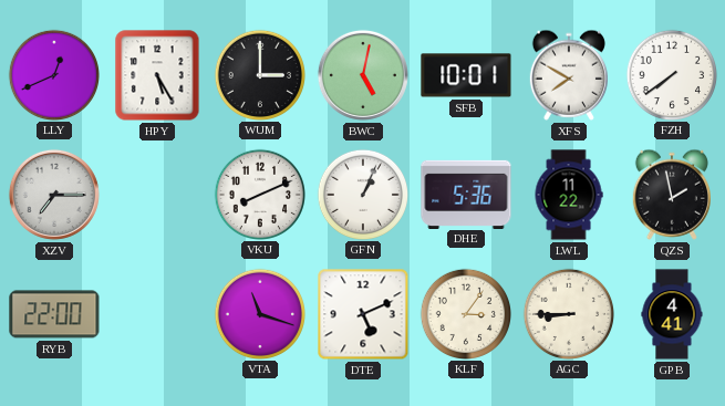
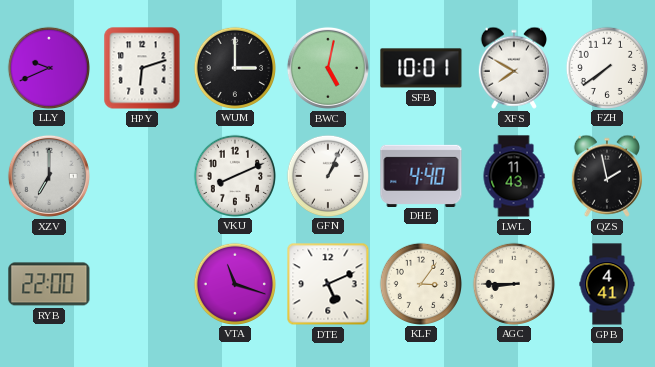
LLY: 12:41 -> 9:41
HPY: 5:25 -> 6:12
XZV: 7:15 -> 7:00
DHE: 5:36 -> 4:40
LWL: 11:22 -> 11:43
